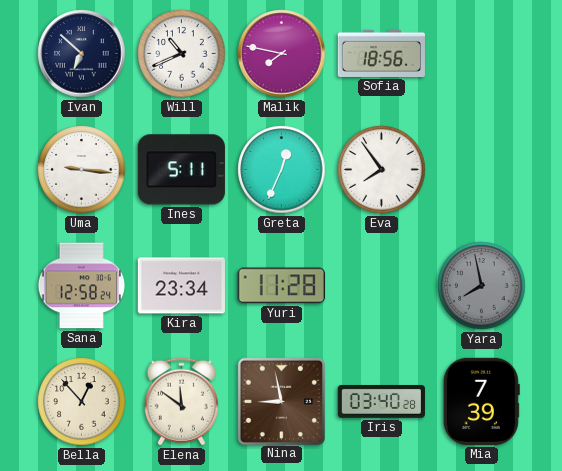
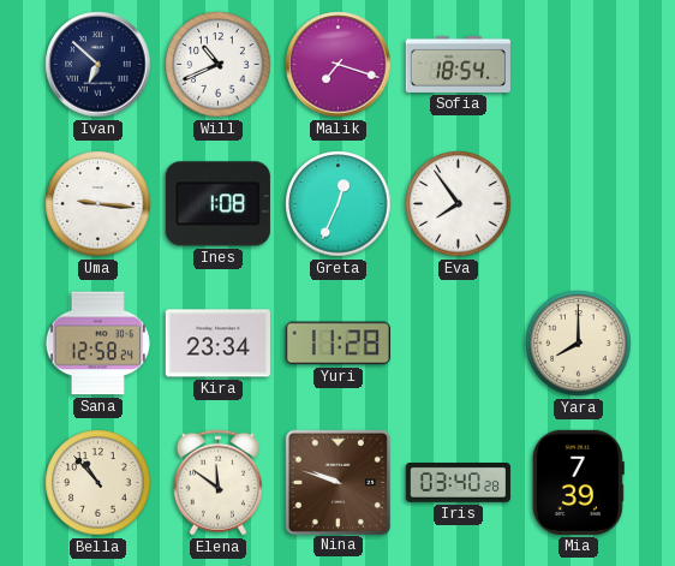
Malik: 7:47 -> 7:18
Sofia: 18:56 -> 18:54
Ines: 5:11 -> 1:08
Yara: 7:58 -> 8:00
Yara dial: grey -> cream
Bella: 12:53 -> 10:53
Nina: 8:58 -> 9:48
